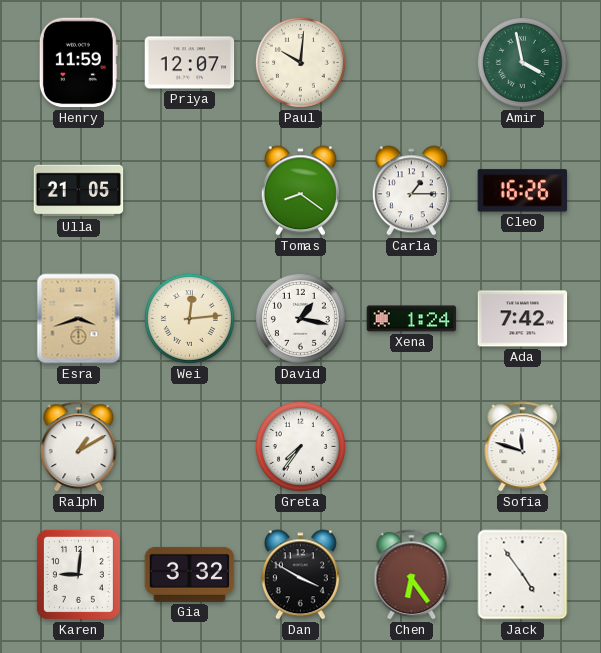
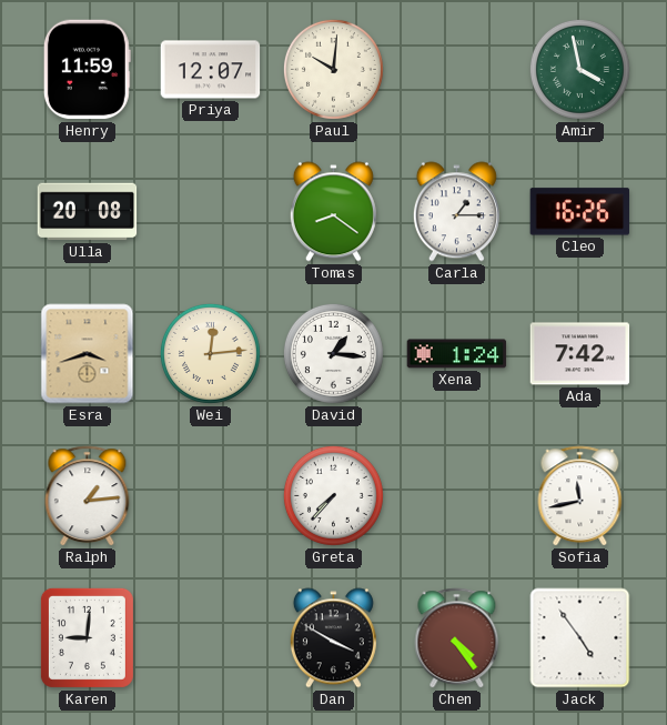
Ulla: 21:05 -> 20:08
David: 1:17 -> 1:16
Ralph: 1:10 -> 1:14
Greta: 7:36 -> 7:37
Sofia: 11:48 -> 11:43
Gia: 3:32 -> none
Chen: 6:24 -> 4:24
